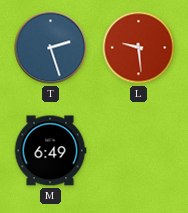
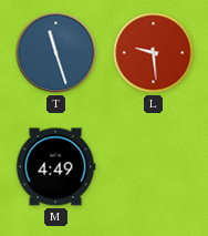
T: 2:27 -> 11:27
M: 6:49 -> 4:49
